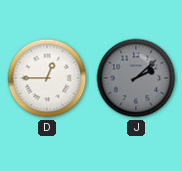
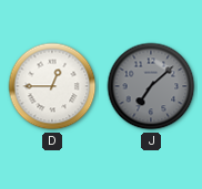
J: 2:08 -> 7:08
